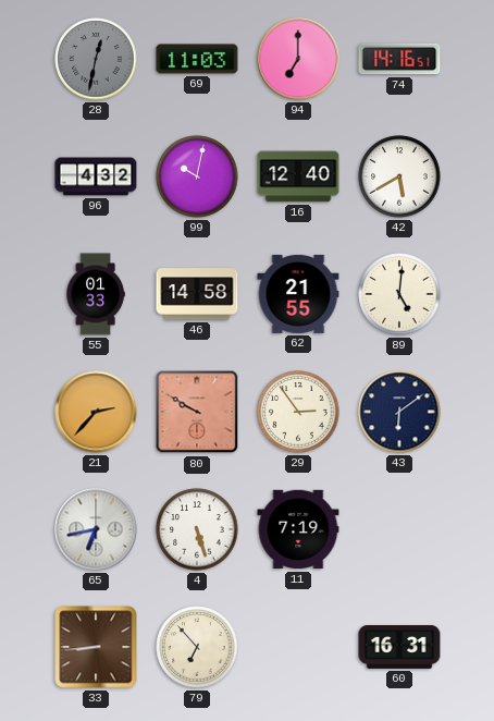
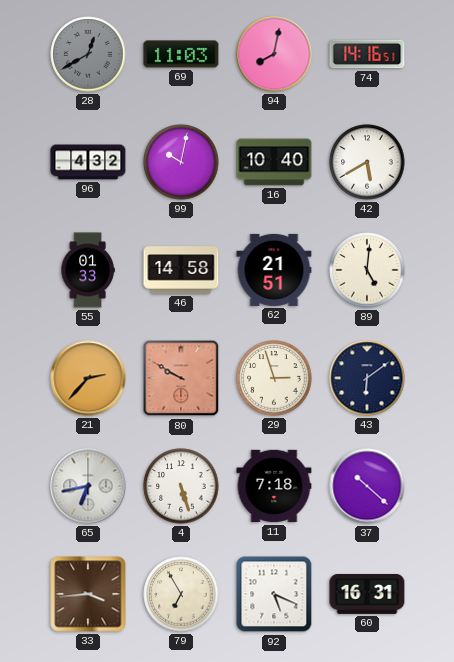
28: 12:32 -> 12:40
94: 7:00 -> 8:02
16: 12:40 -> 10:40
62: 21:55 -> 21:51
29: 2:54 -> 2:57
11: 7:19 -> 7:18
37: none -> 10:22
33: 8:44 -> 3:44
79: 6:53 -> 6:55
92: none -> 5:19
